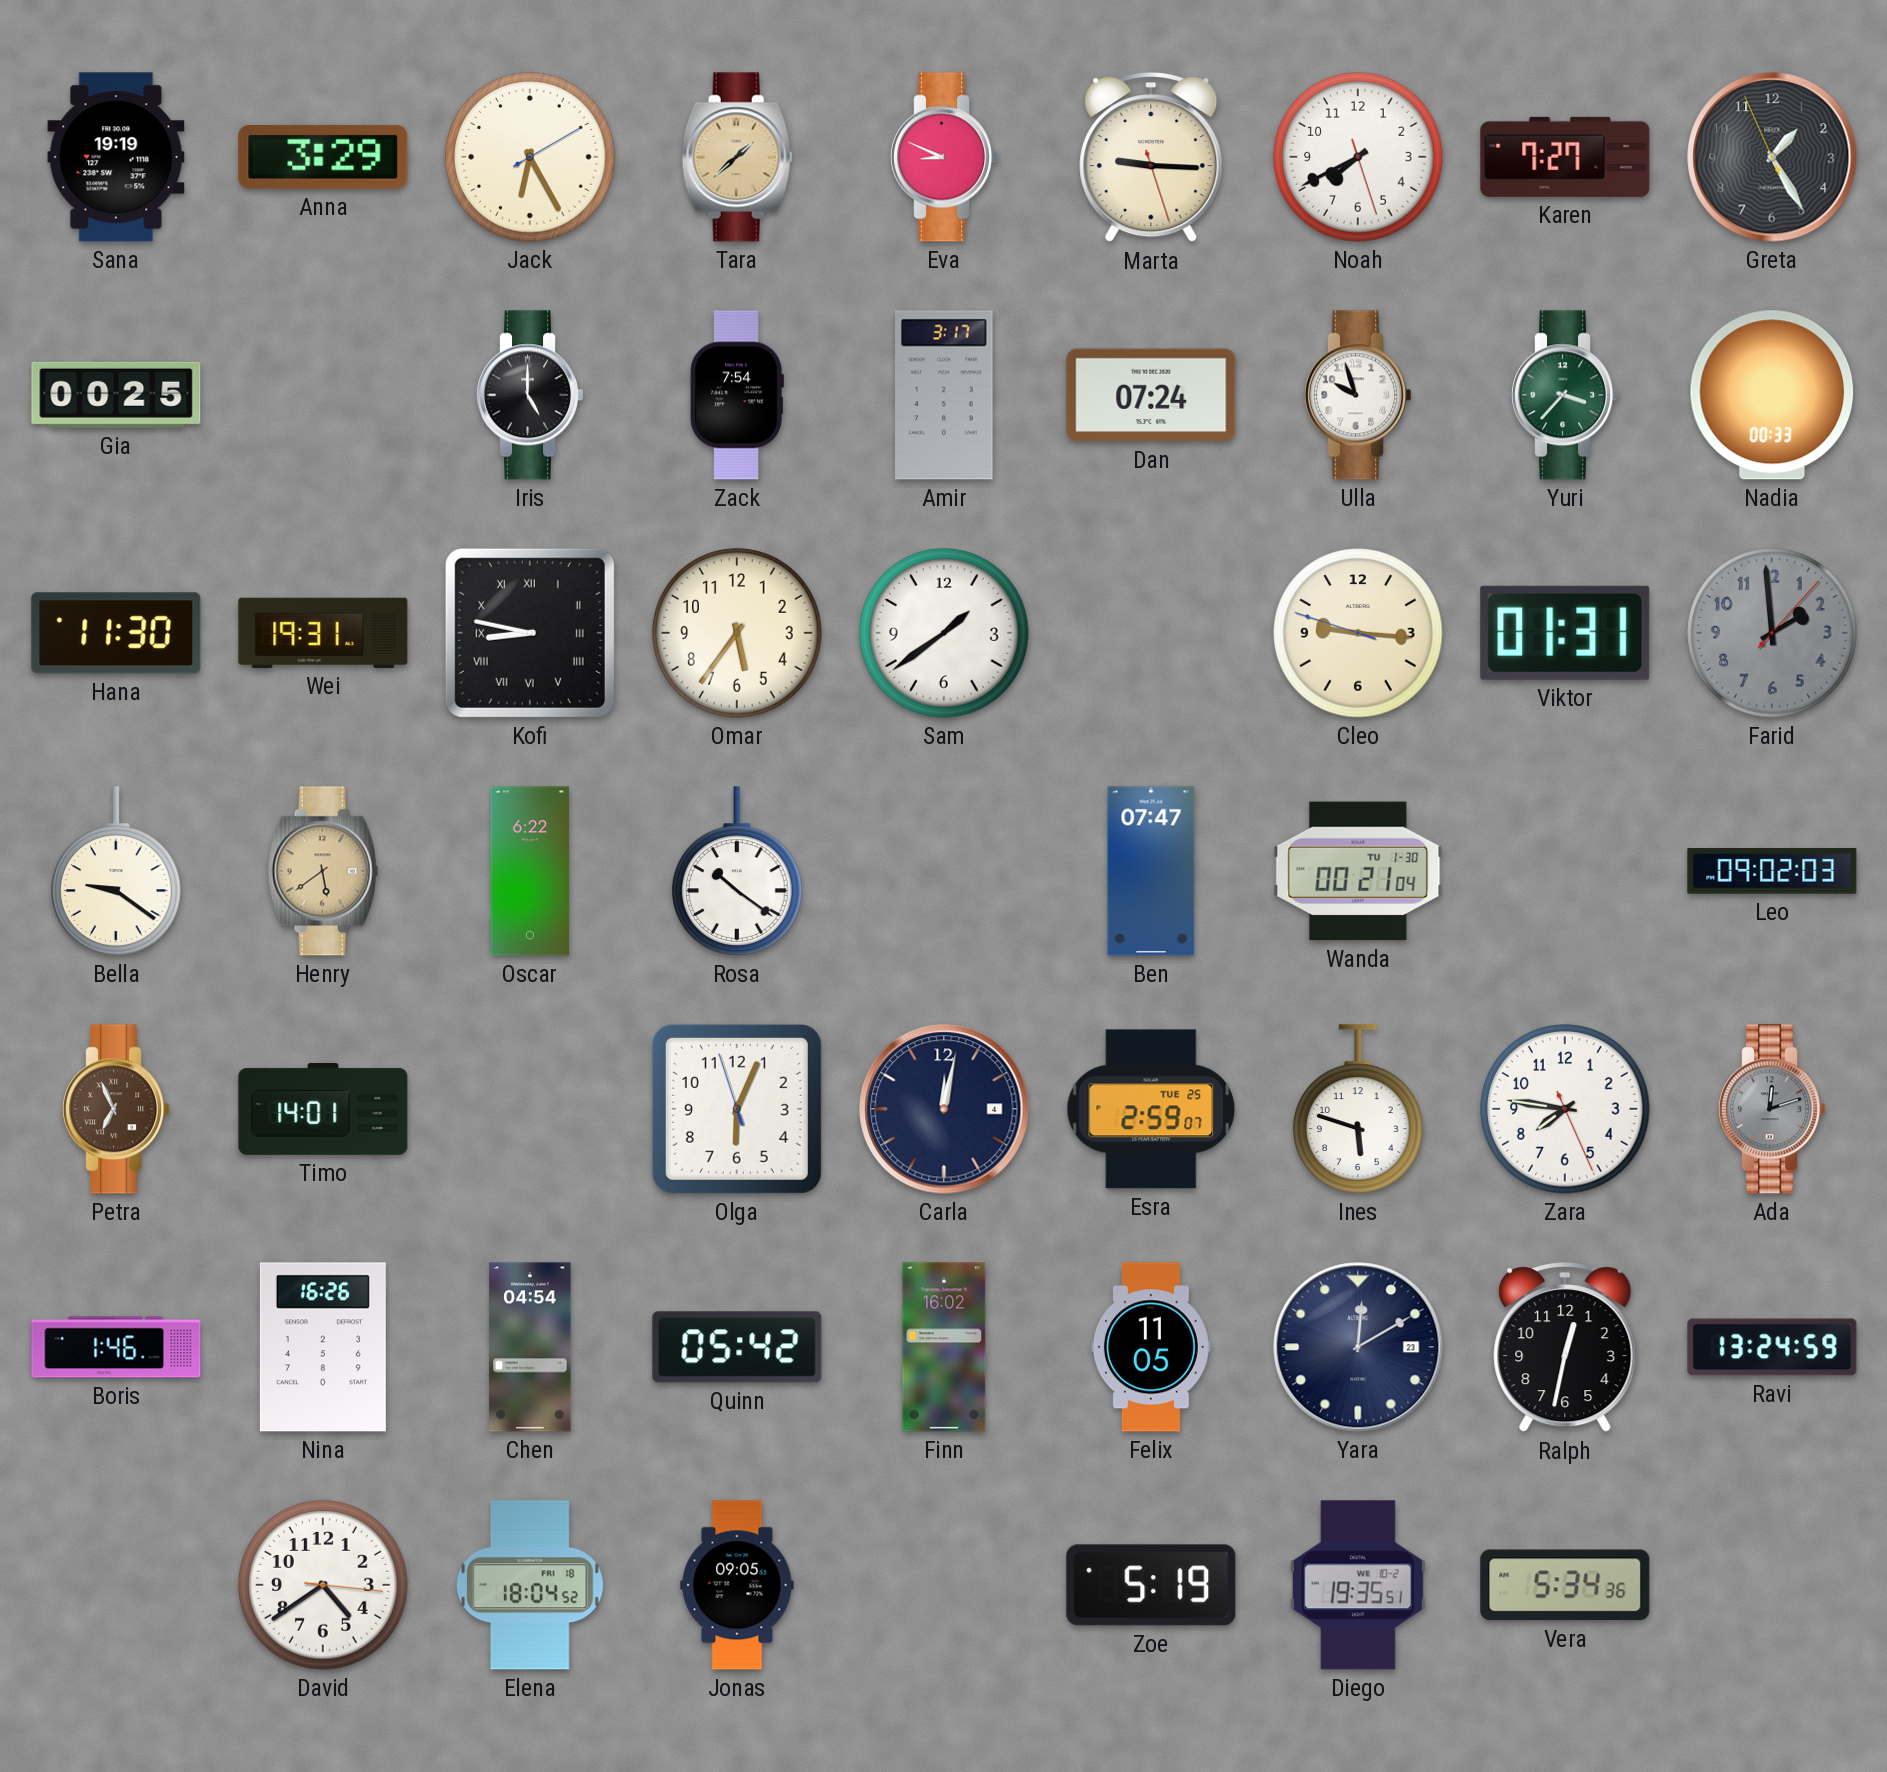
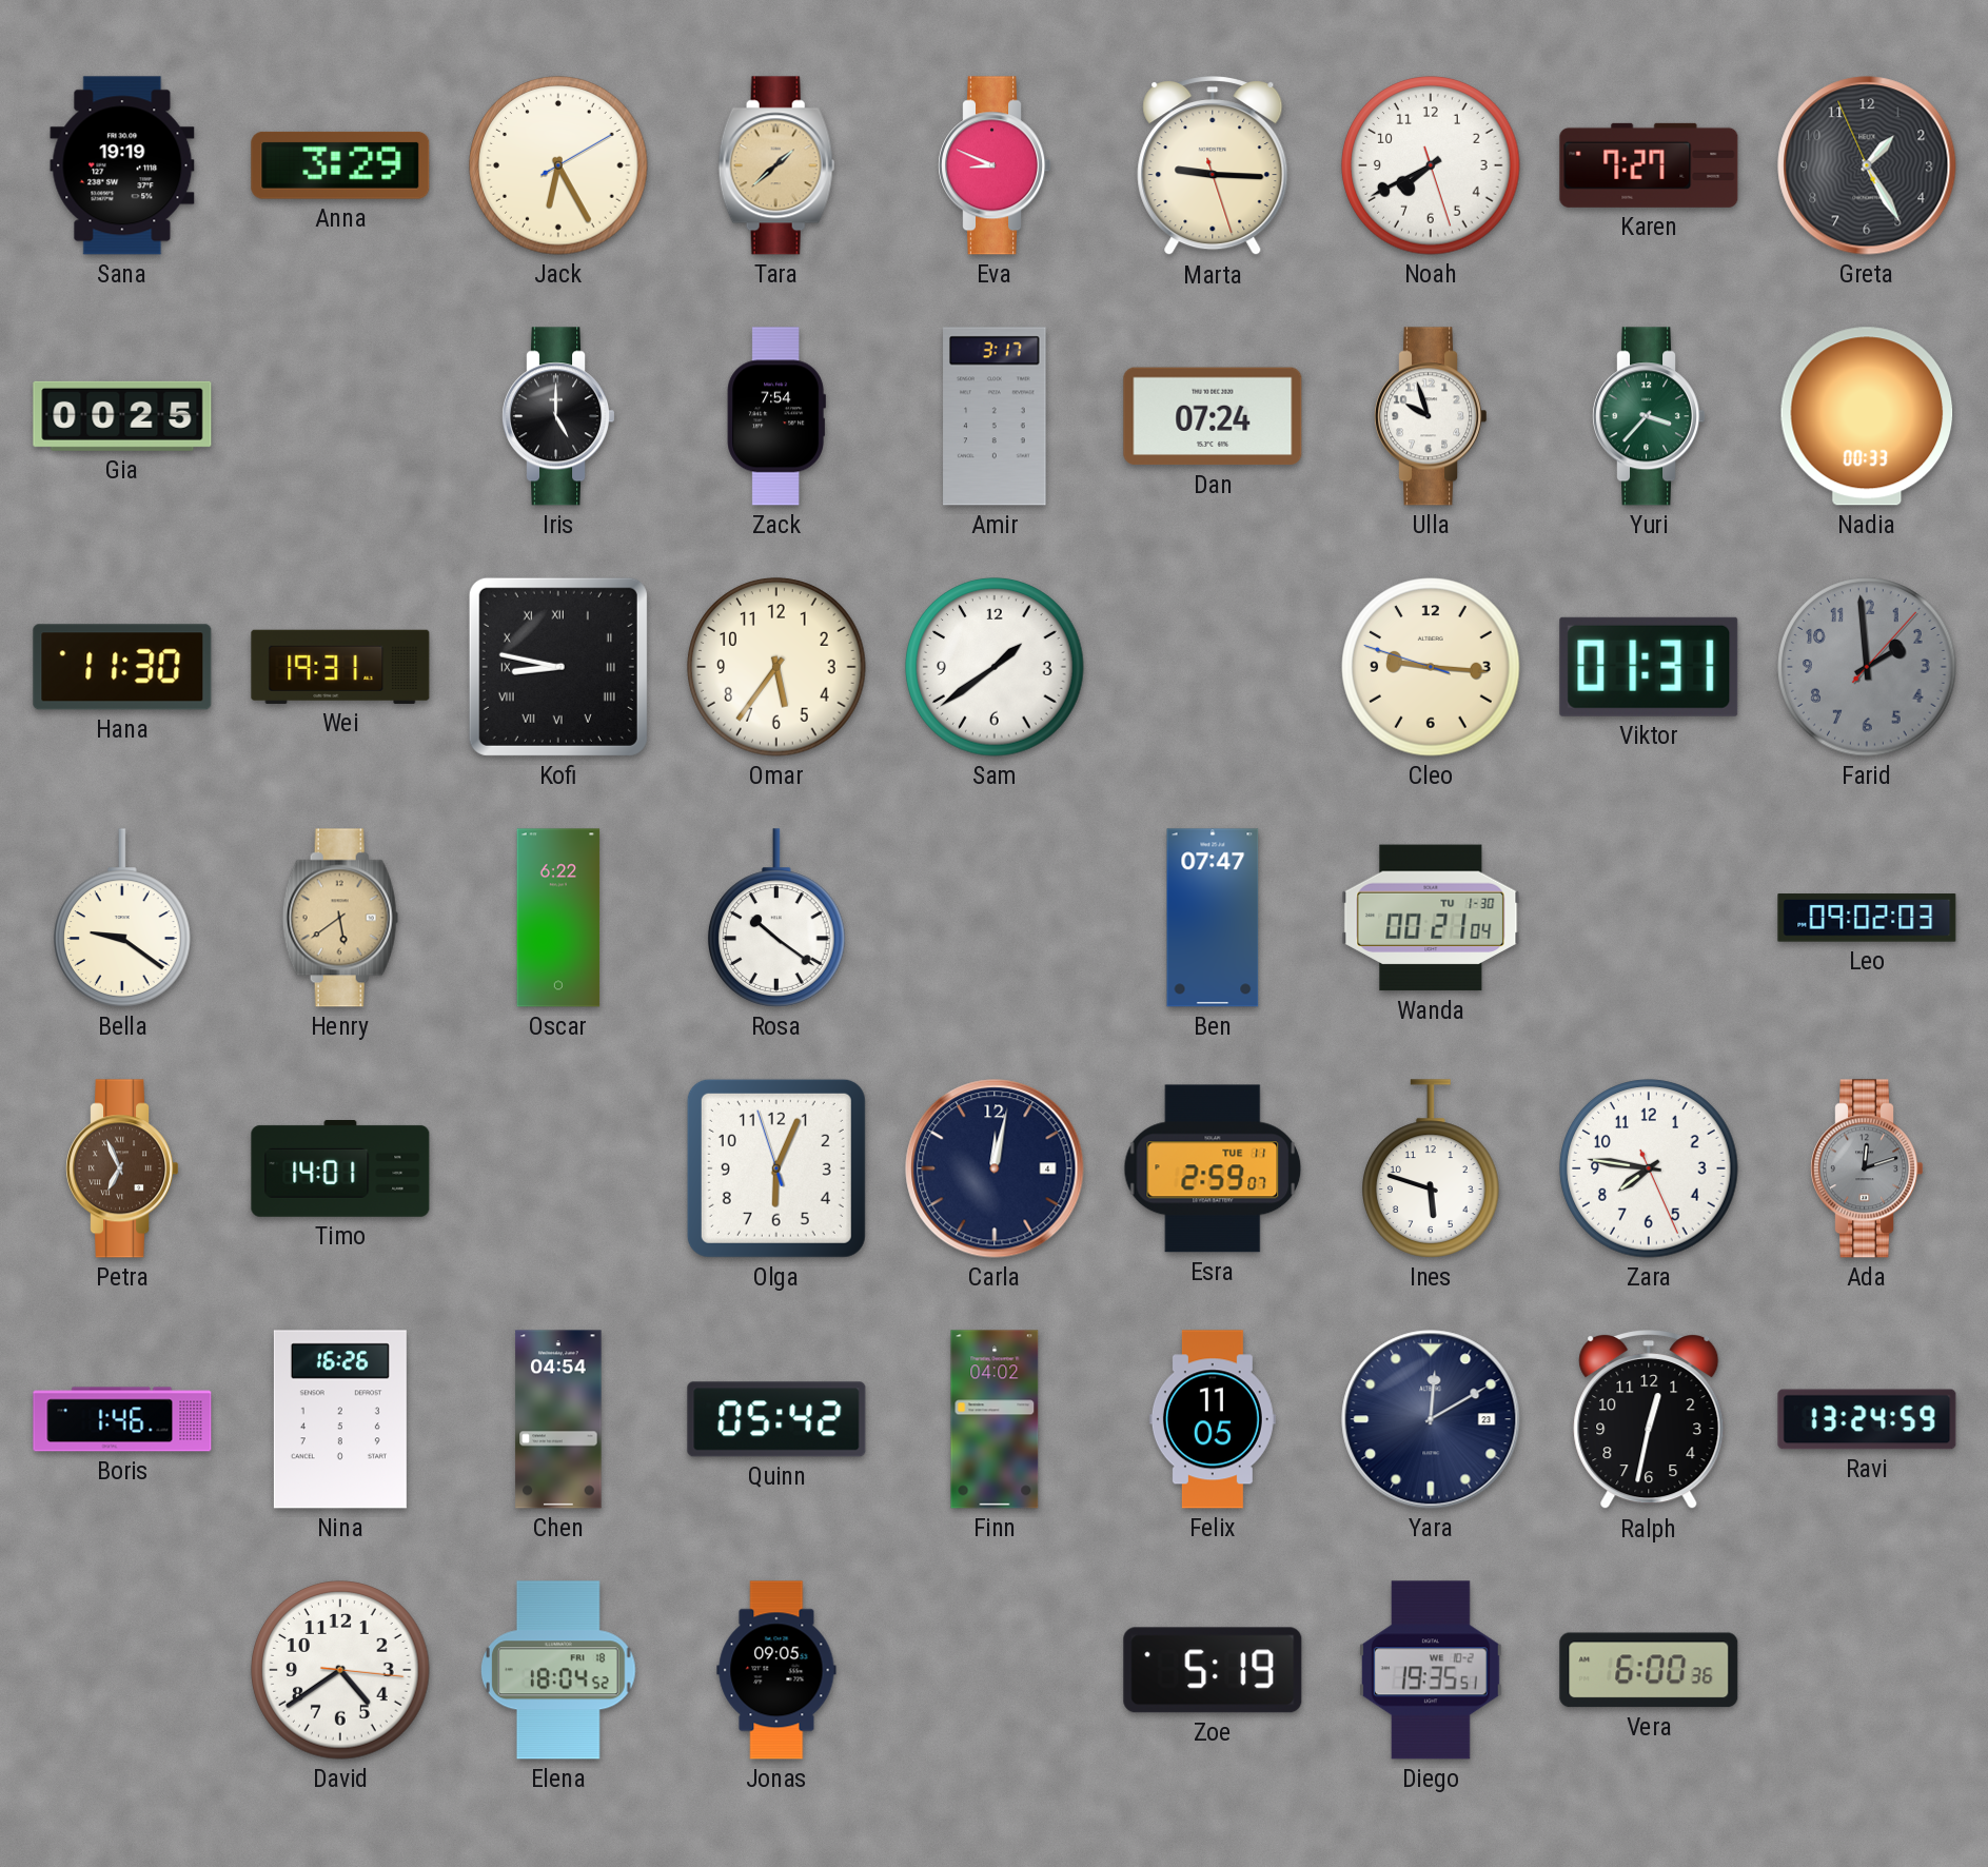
Esra date: TUE 25 -> TUE 11
Finn: 16:02 -> 04:02
Vera: 5:34 -> 6:00
